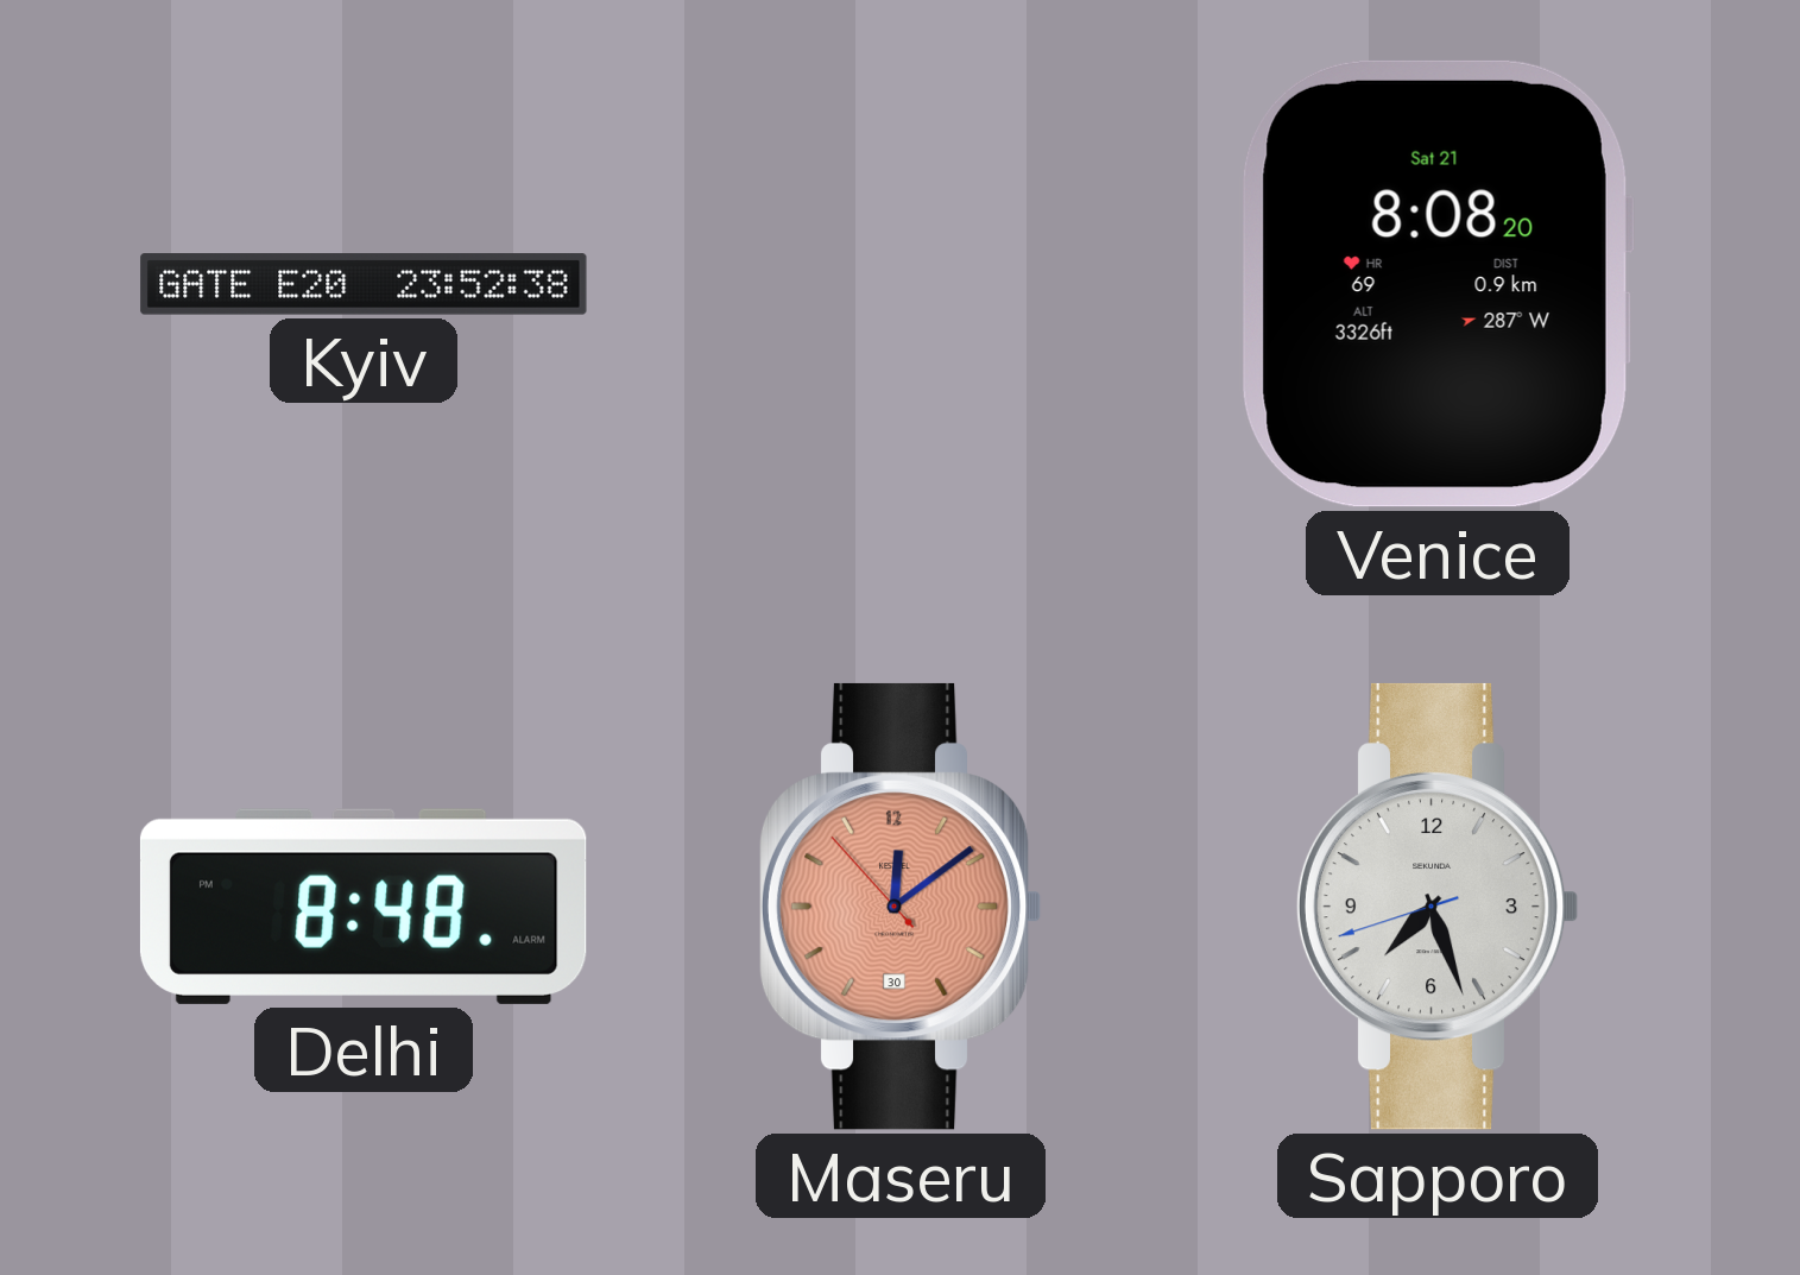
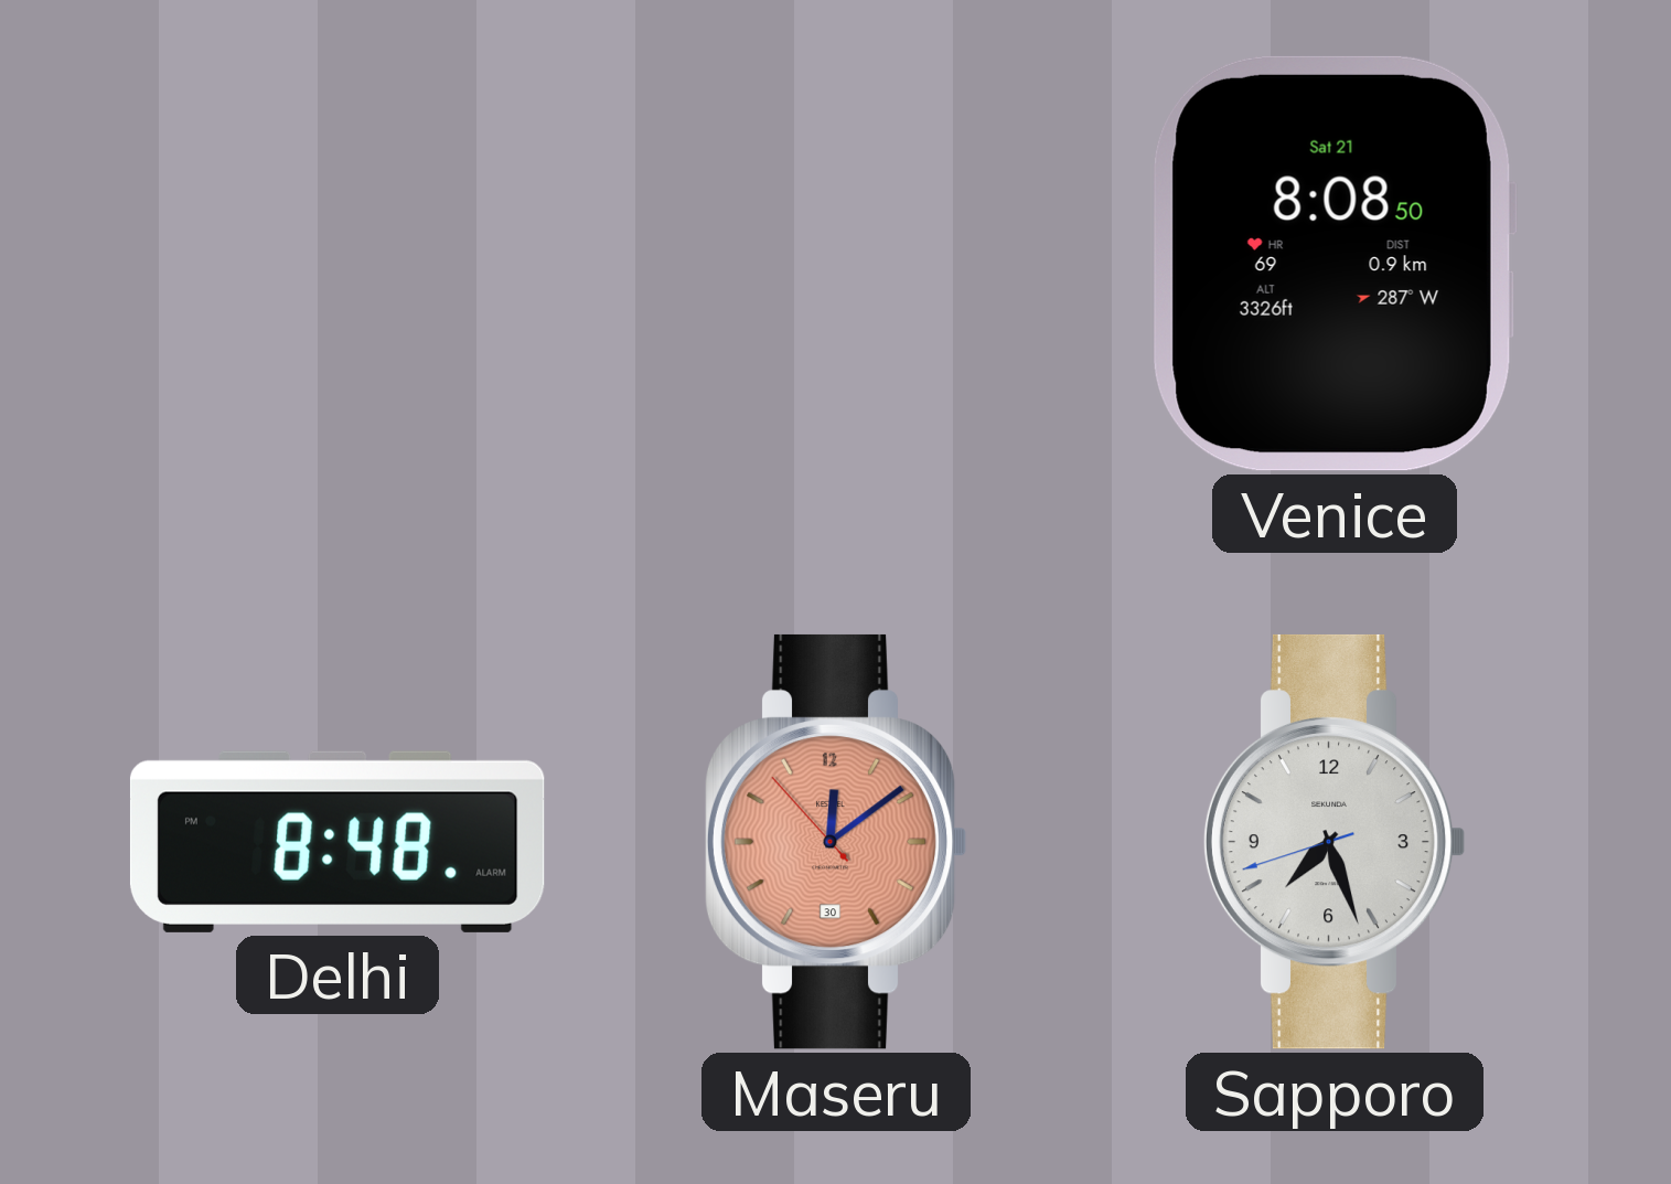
Kyiv: 23:52 -> none
Venice: 8:08:20 -> 8:08:50
